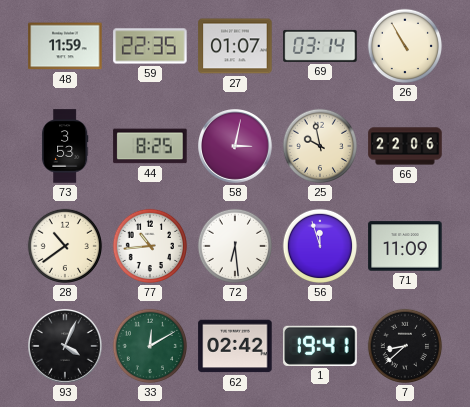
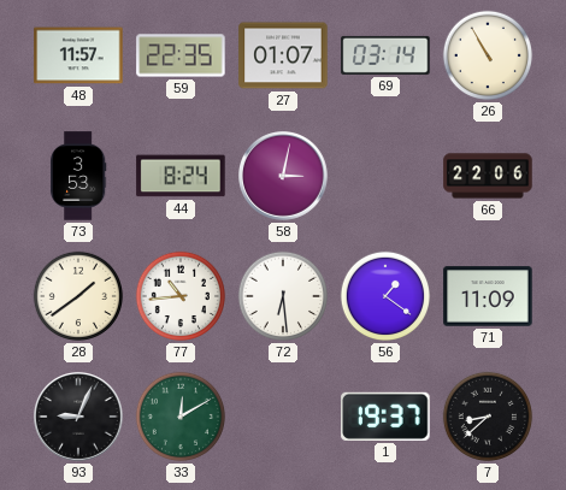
48: 11:59 -> 11:57
44: 8:25 -> 8:24
25: 9:58 -> none
28: 10:39 -> 1:39
56: 11:57 -> 1:21
93: 4:04 -> 9:04
62: 02:42 -> none
1: 19:41 -> 19:37
